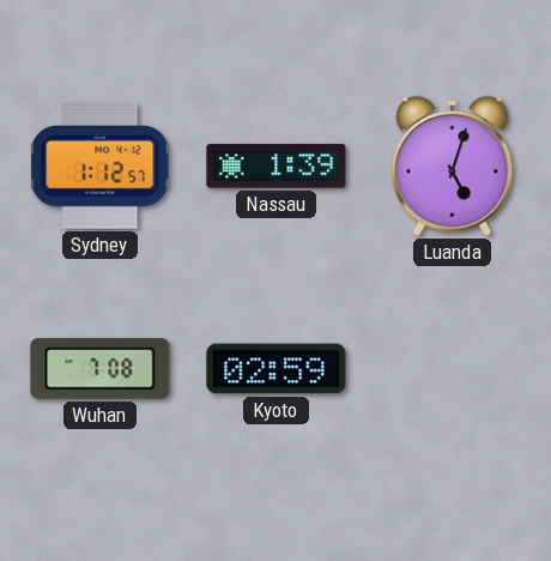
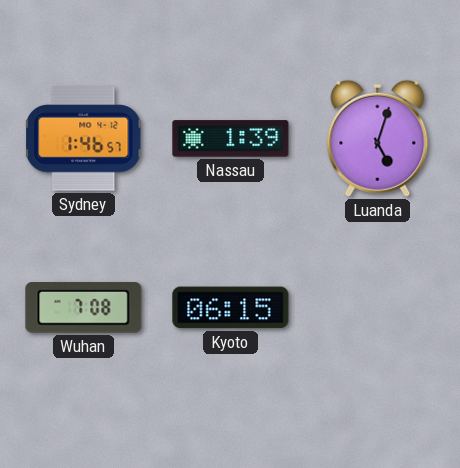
Sydney: 1:12 -> 1:46
Kyoto: 02:59 -> 06:15
